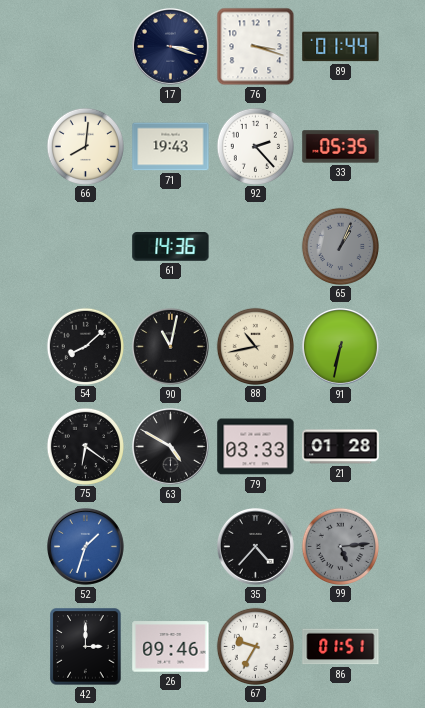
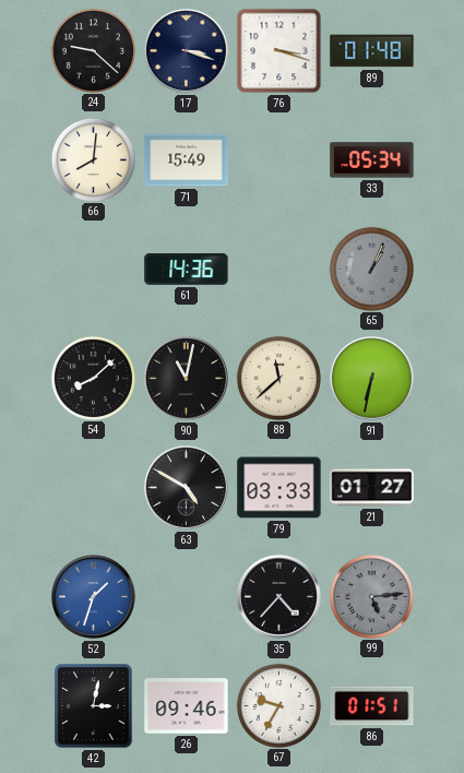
24: none -> 9:22
89: 01:44 -> 01:48
71: 19:43 -> 15:49
92: 2:23 -> none
33: 05:35 -> 05:34
88: 10:43 -> 11:38
75: 6:21 -> none
21: 01:28 -> 01:27
42: 3:00 -> 3:02
